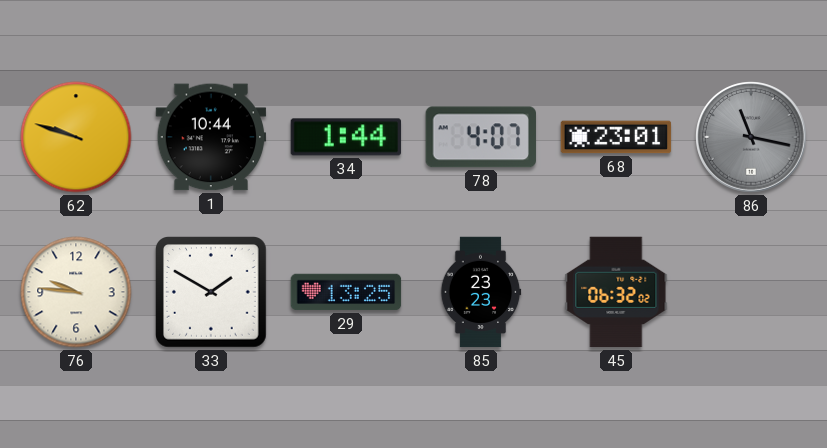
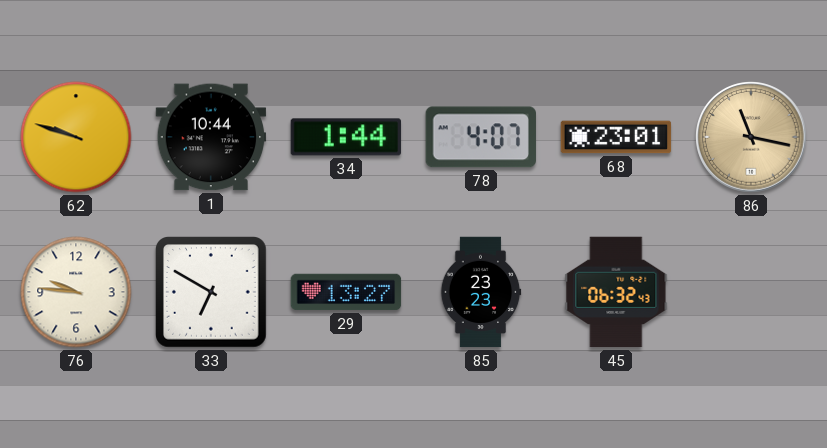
86 dial: grey -> champagne
33: 1:50 -> 6:50
29: 13:25 -> 13:27
45: 06:32:02 -> 06:32:43
